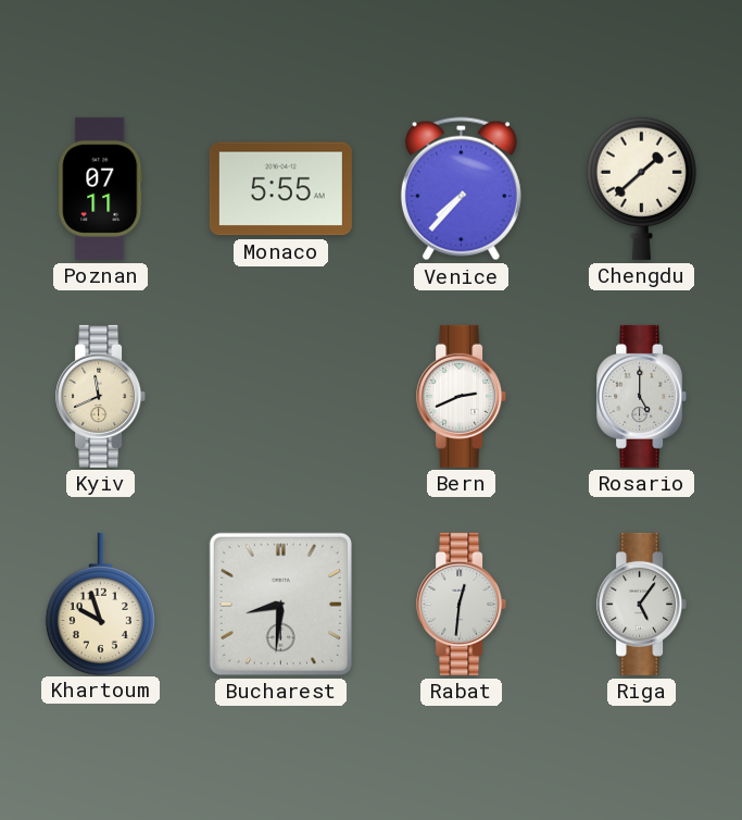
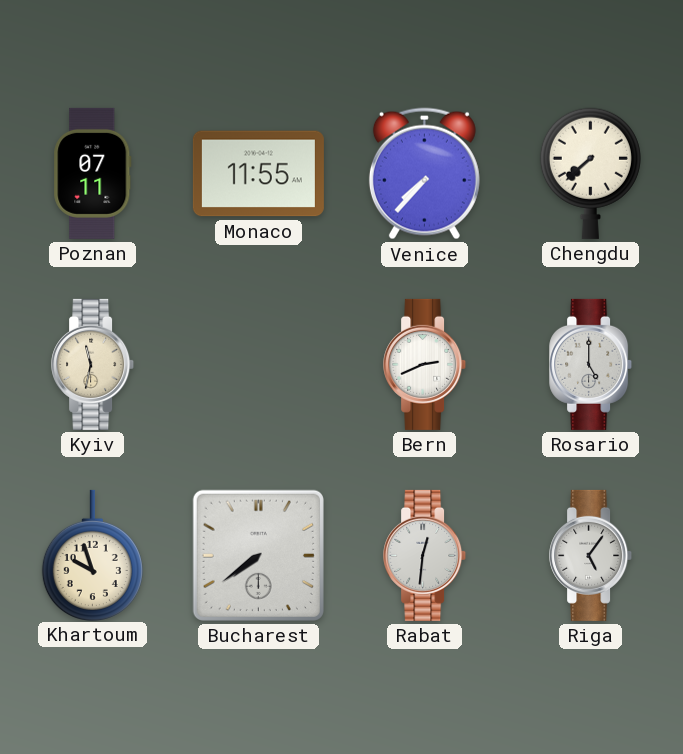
Monaco: 5:55 -> 11:55
Chengdu: 1:38 -> 7:38
Kyiv: 11:41 -> 11:32
Bucharest: 8:31 -> 7:39
